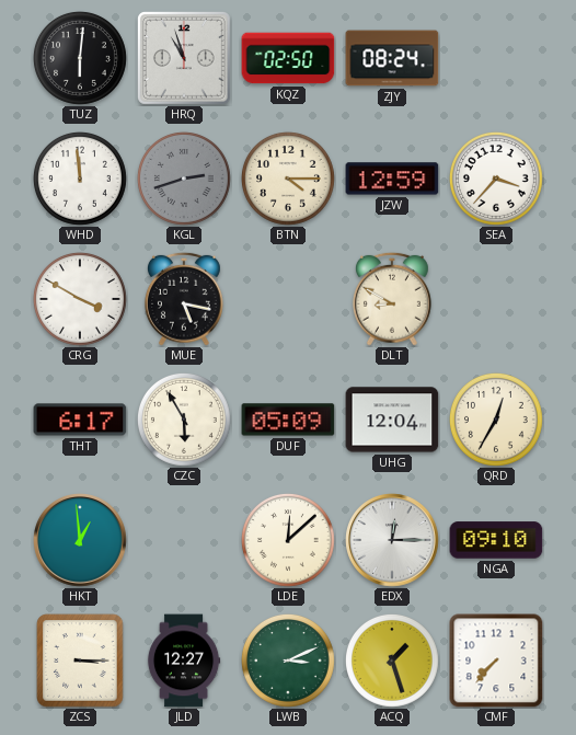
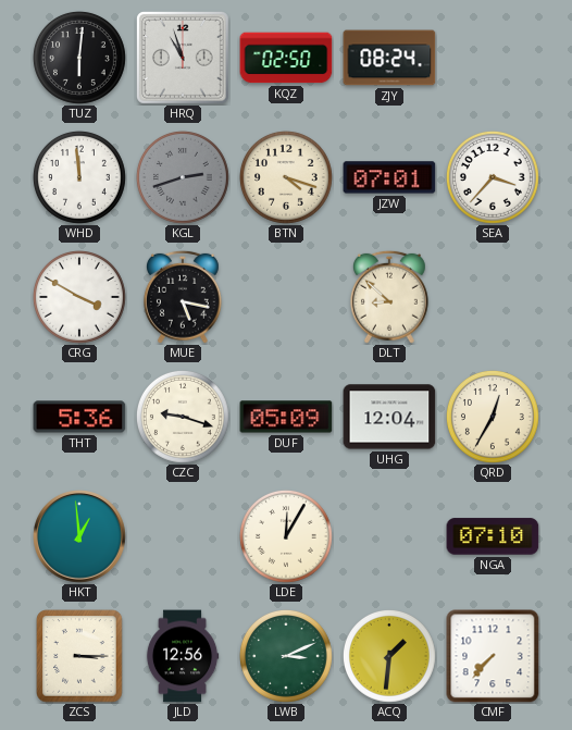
BTN: 4:15 -> 4:18
JZW: 12:59 -> 07:01
DLT: 8:50 -> 8:52
THT: 6:17 -> 5:36
CZC: 5:55 -> 9:18
LDE: 12:08 -> 12:05
EDX: 12:15 -> none
NGA: 09:10 -> 07:10
JLD: 12:27 -> 12:56
ACQ: 1:27 -> 1:31
